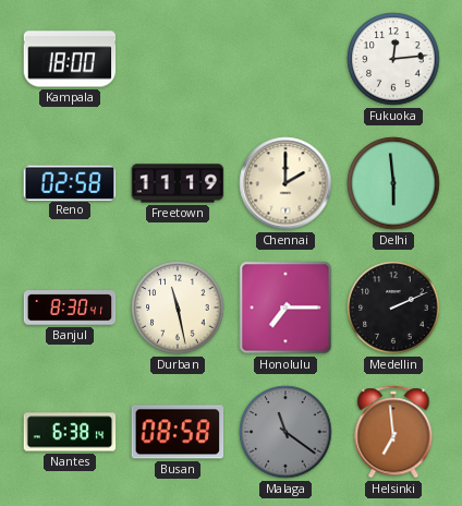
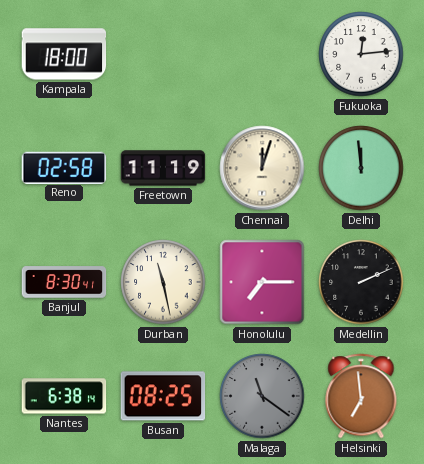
Chennai: 2:00 -> 12:03
Delhi: 5:59 -> 11:59
Busan: 08:58 -> 08:25
